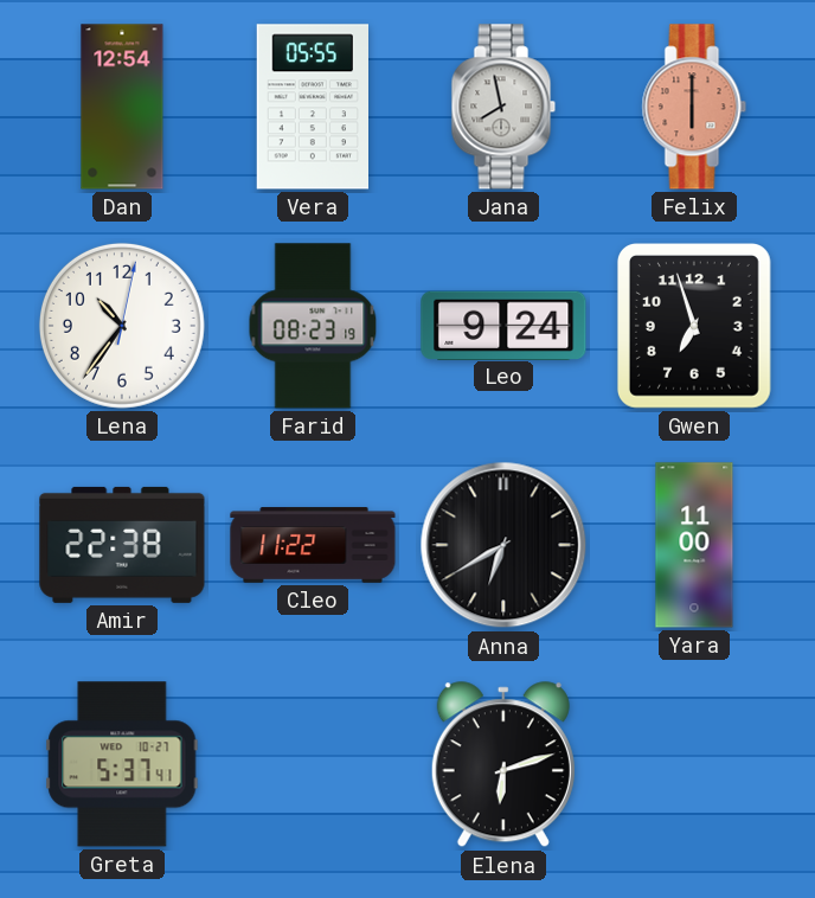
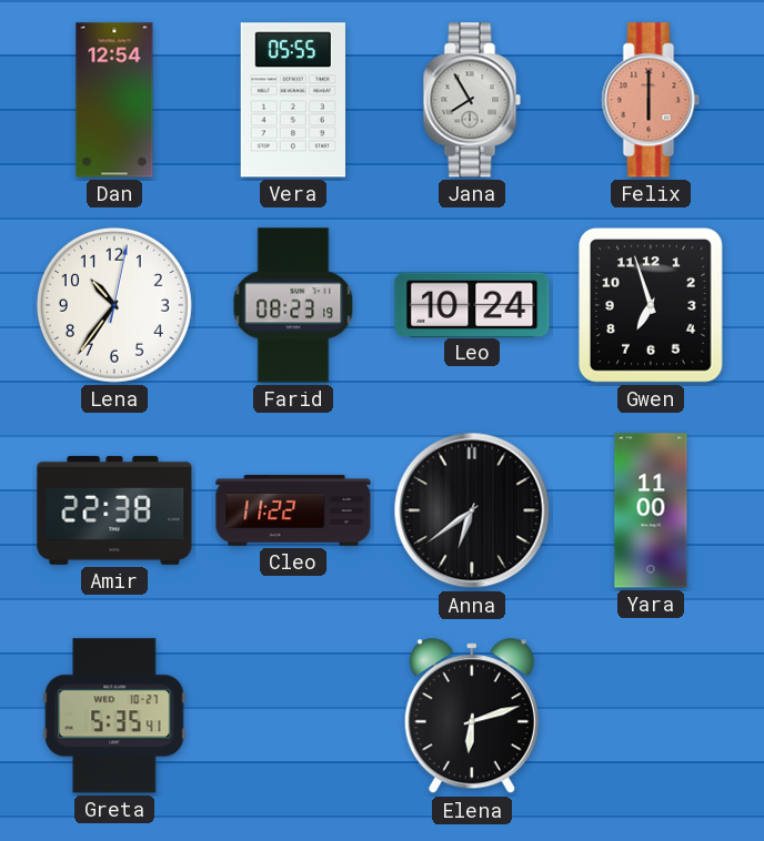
Jana: 7:58 -> 7:55
Leo: 9:24 -> 10:24
Anna: 6:40 -> 6:39
Greta: 5:37 -> 5:35
